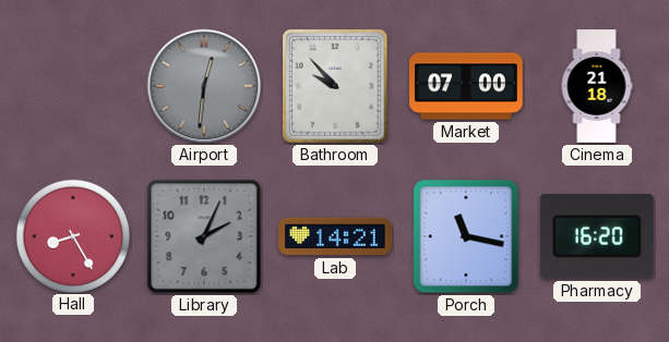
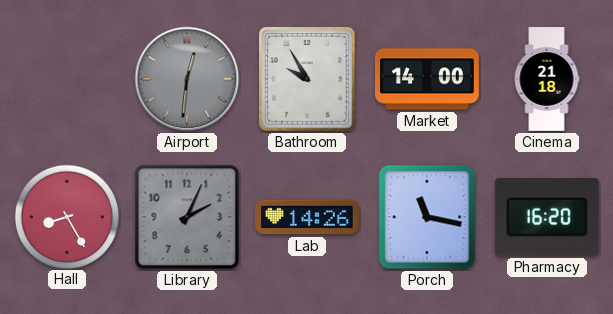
Bathroom: 9:53 -> 9:55
Market: 07:00 -> 14:00
Lab: 14:21 -> 14:26
